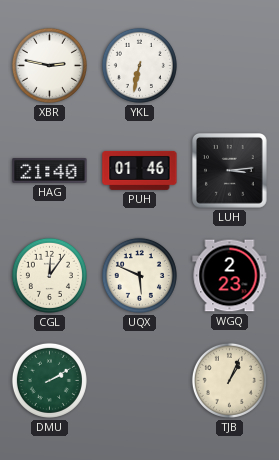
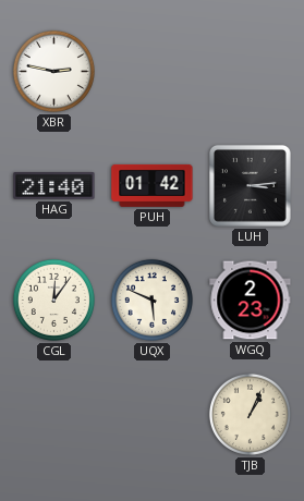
YKL: 6:32 -> none
PUH: 01:46 -> 01:42
DMU: 2:10 -> none
